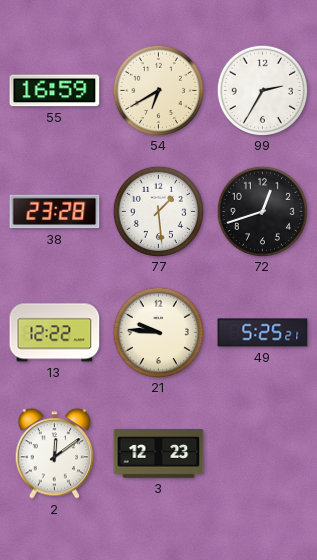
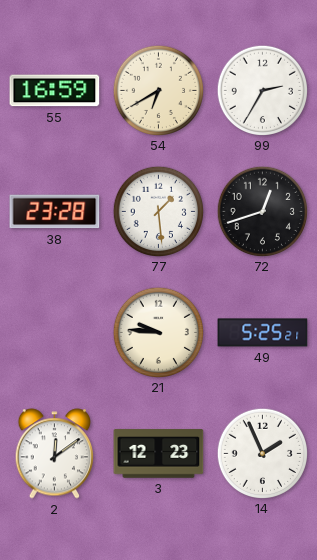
13: 12:22 -> none
14: none -> 1:56
